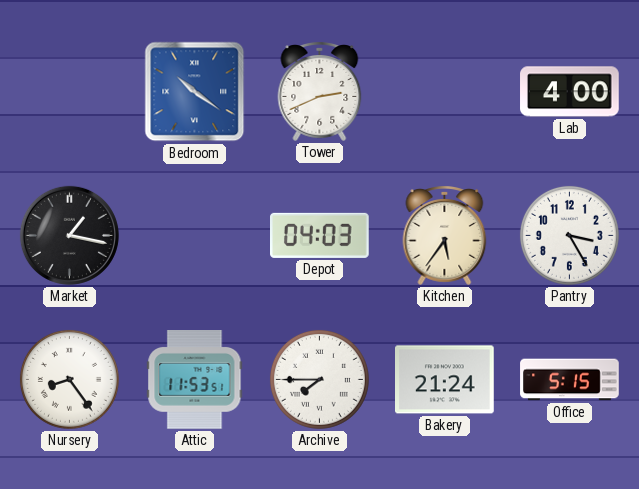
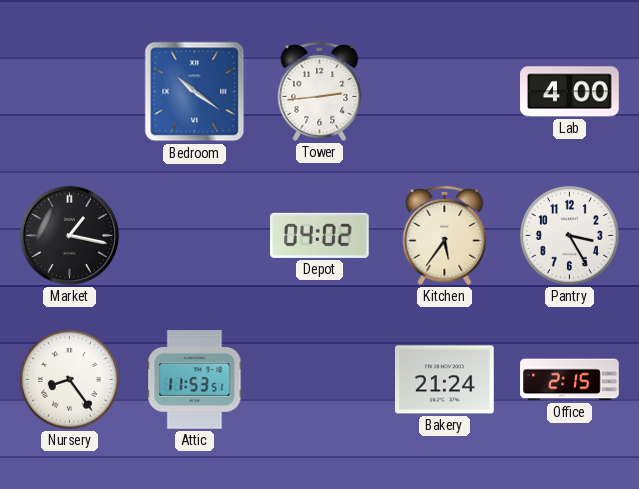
Tower: 2:41 -> 2:44
Depot: 04:03 -> 04:02
Archive: 7:45 -> none
Office: 5:15 -> 2:15
